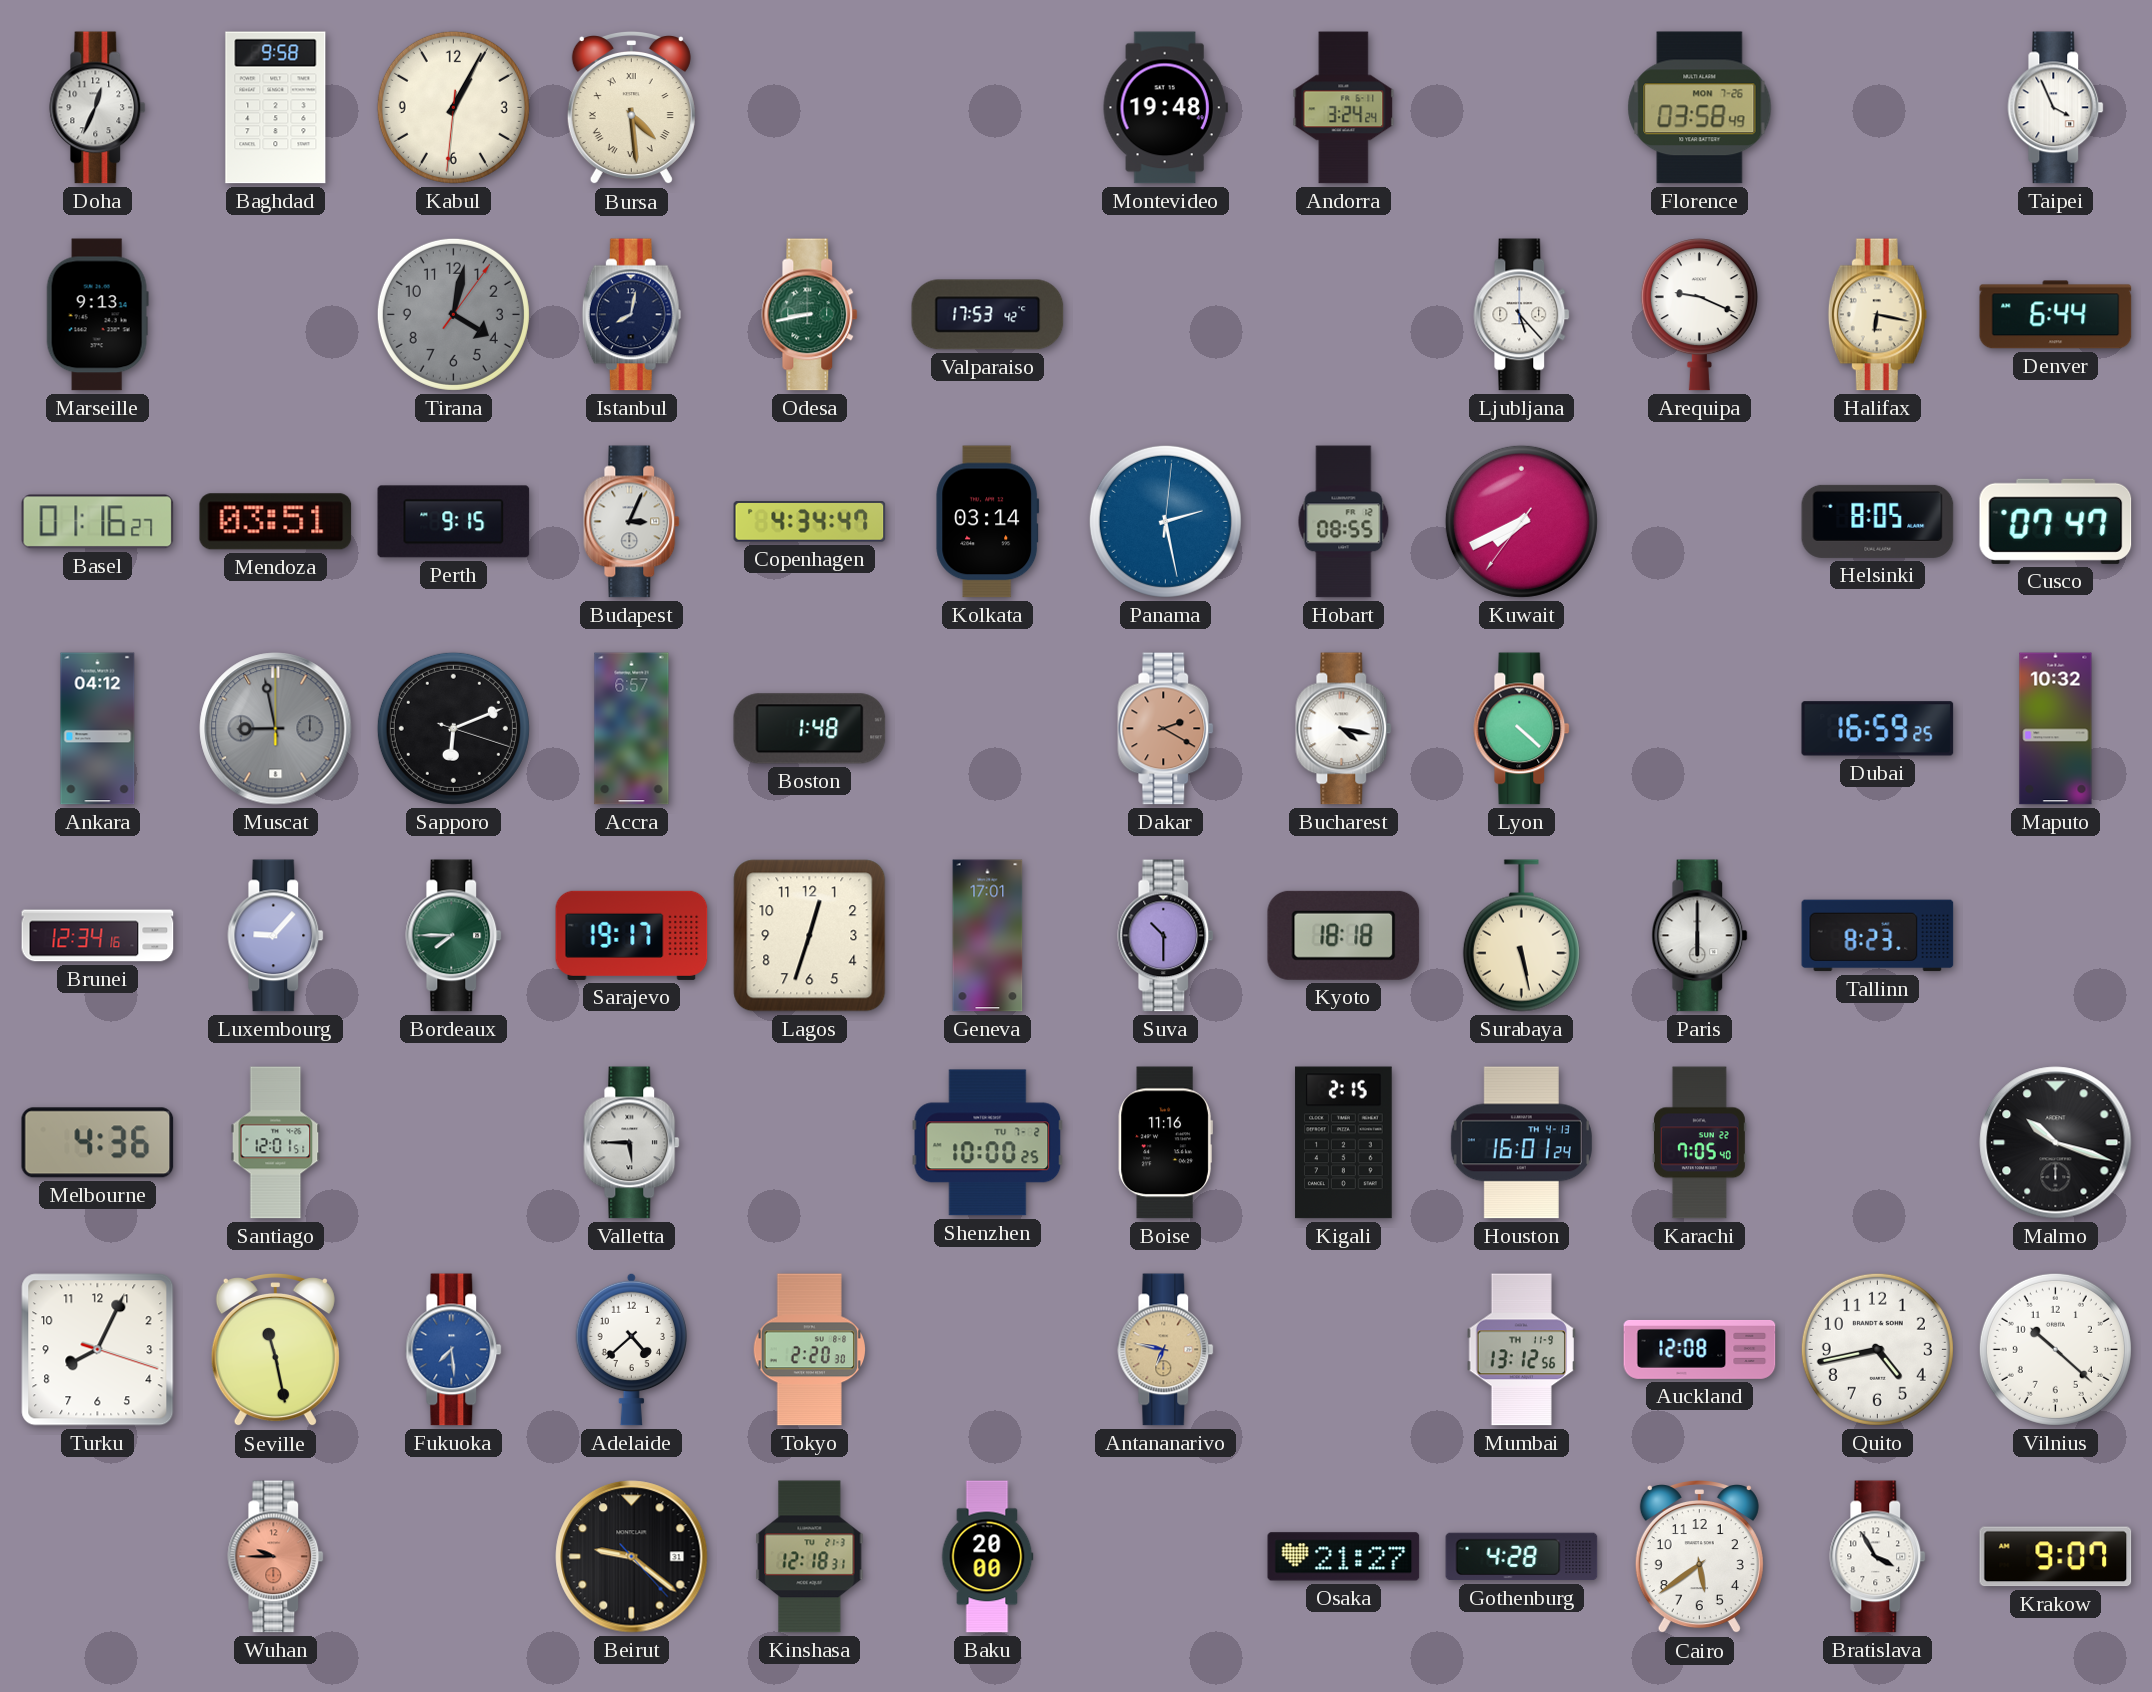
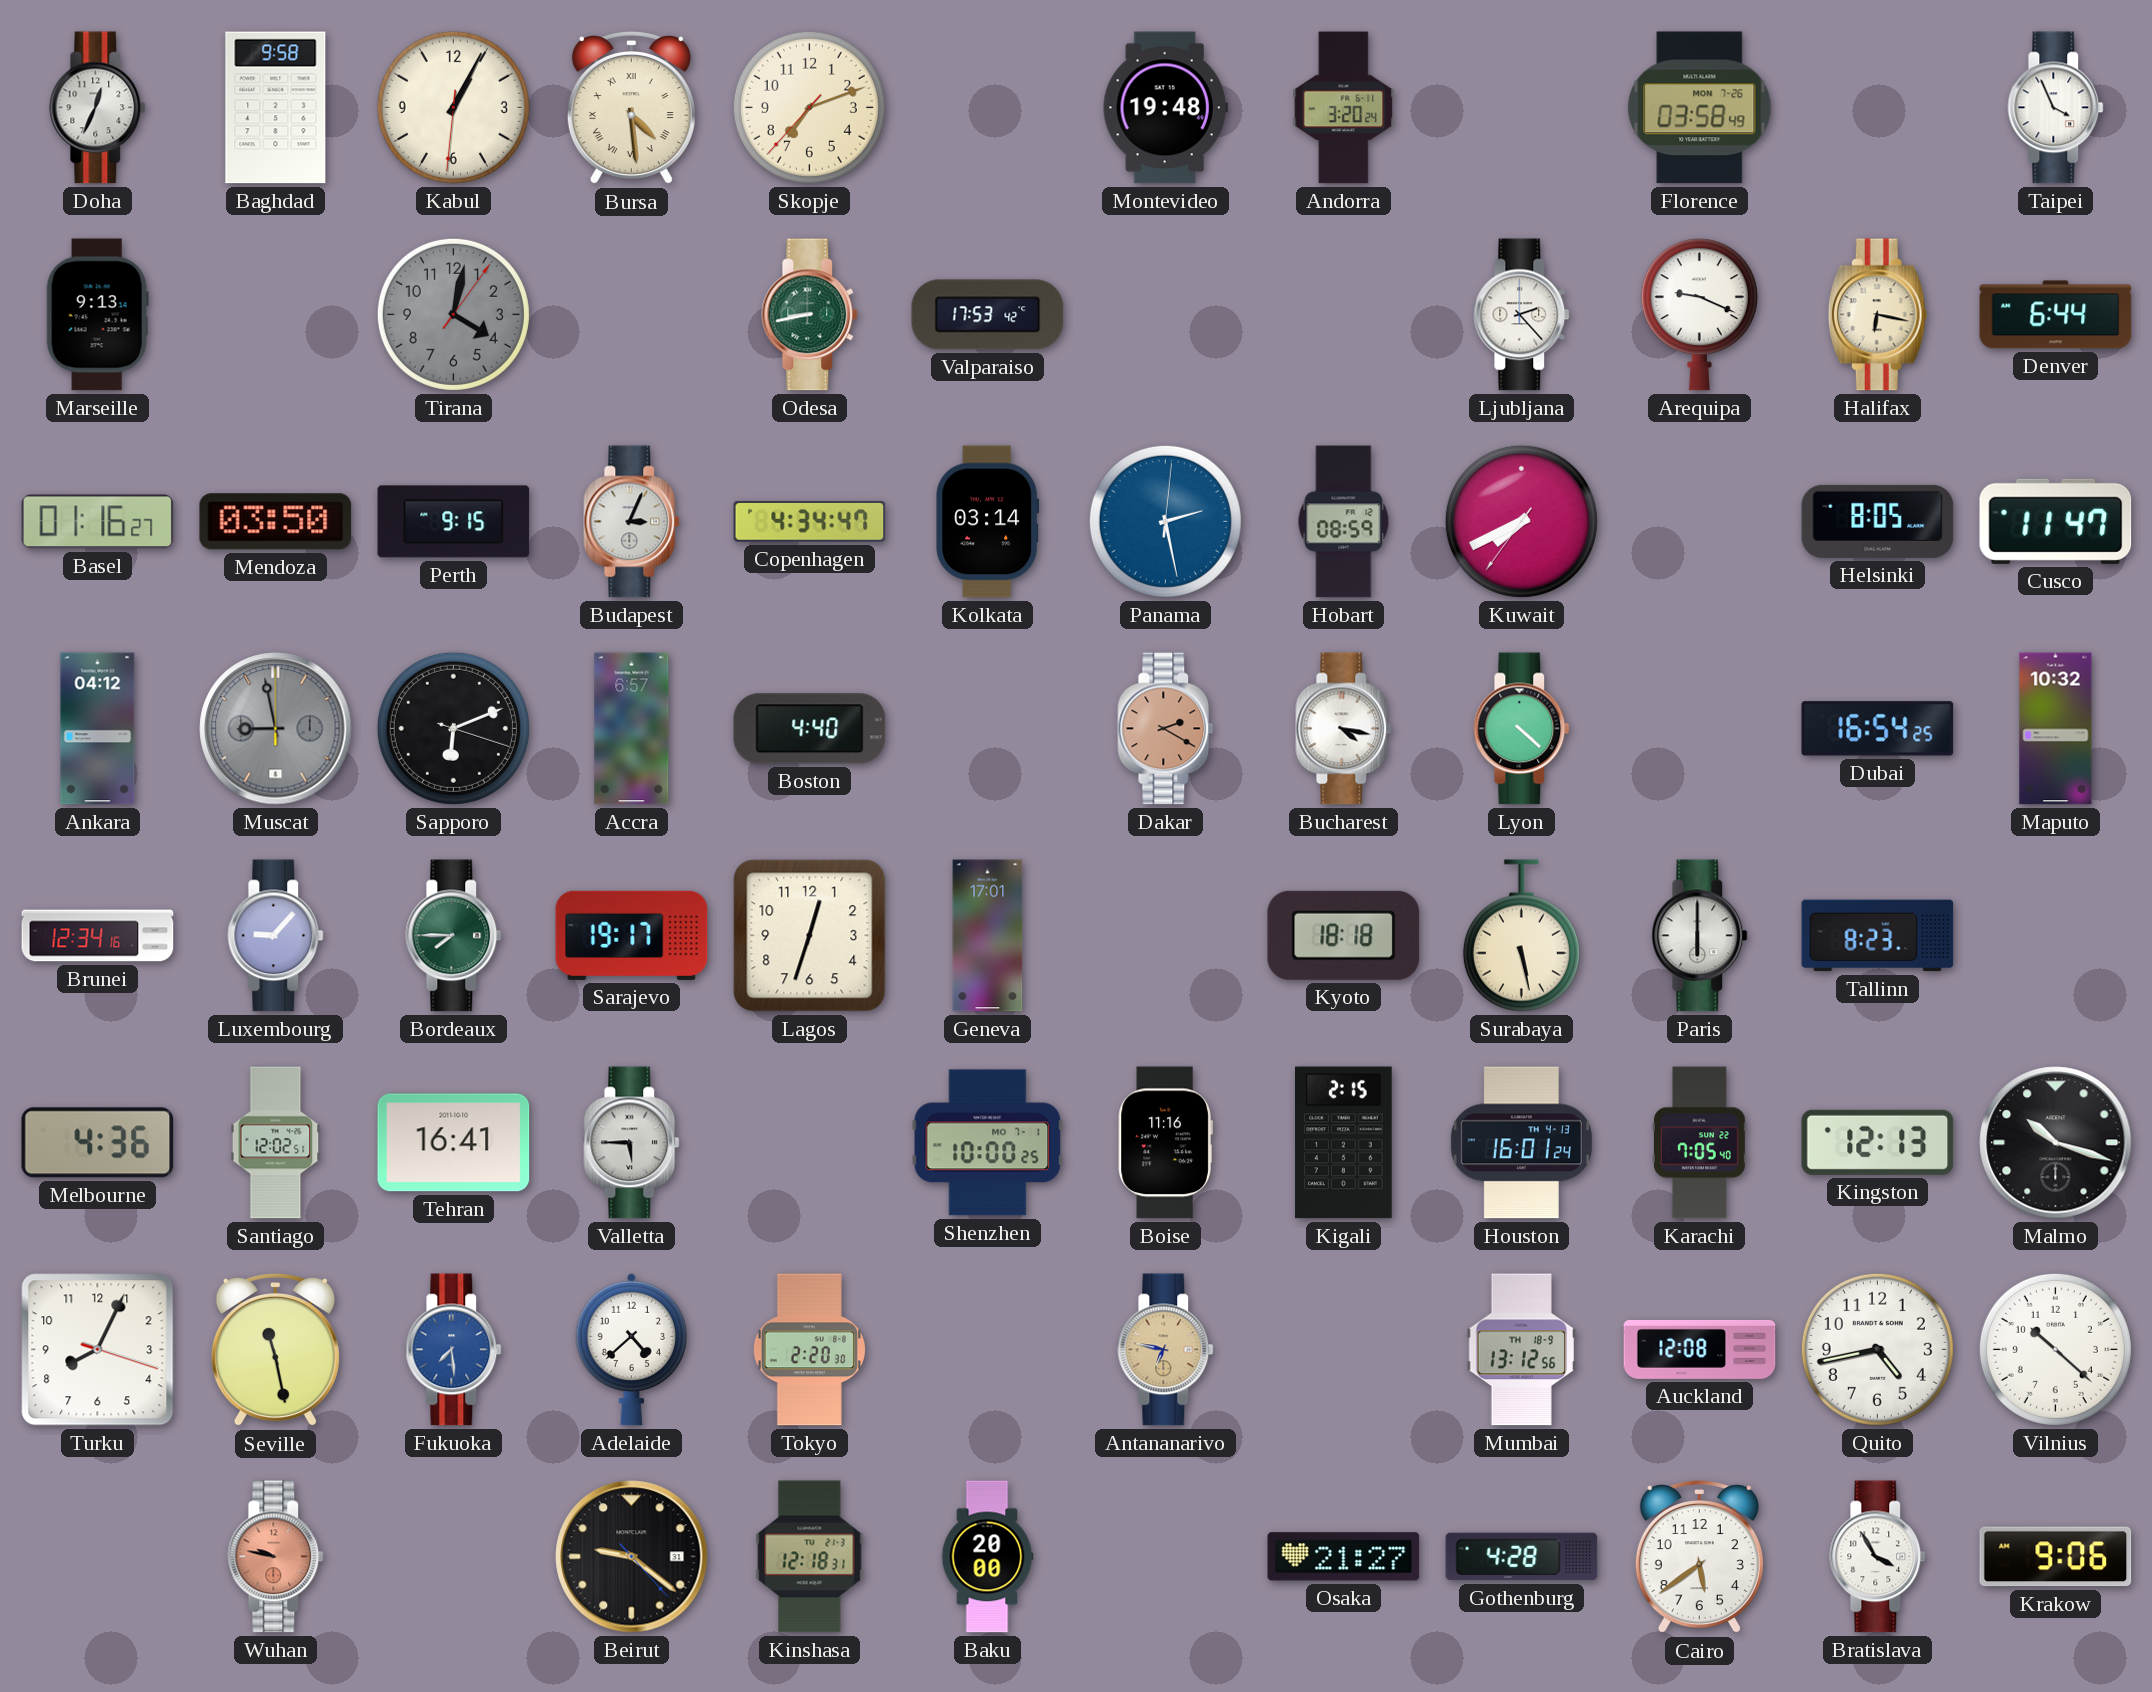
Skopje: none -> 7:11
Andorra: 3:24 -> 3:20
Istanbul: 8:02 -> none
Ljubljana: 5:23 -> 2:23
Mendoza: 03:51 -> 03:50
Hobart: 08:55 -> 08:59
Cusco: 07:47 -> 11:47
Boston: 1:48 -> 4:40
Dubai: 16:59 -> 16:54
Suva: 10:30 -> none
Santiago: 12:01 -> 12:02
Tehran: none -> 16:41
Shenzhen date: TU 7-2 -> MO 7-1
Kingston: none -> 12:13
Mumbai date: TH 11-9 -> TH 18-9
Wuhan: 9:45 -> 9:47
Krakow: 9:07 -> 9:06
